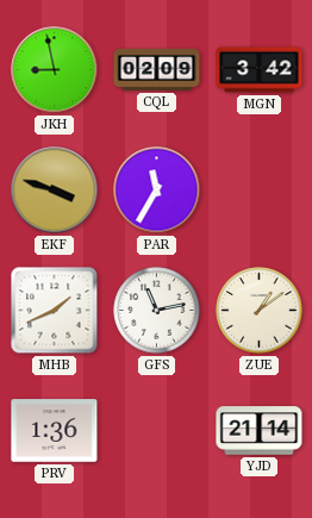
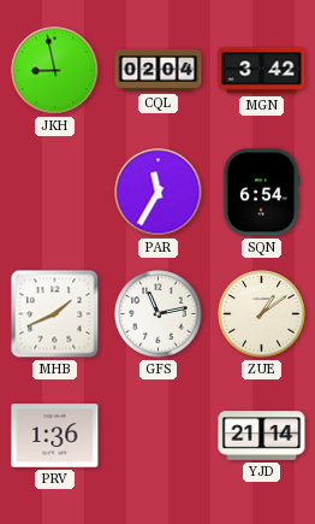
CQL: 02:09 -> 02:04
EKF: 3:48 -> none
SQN: none -> 6:54
